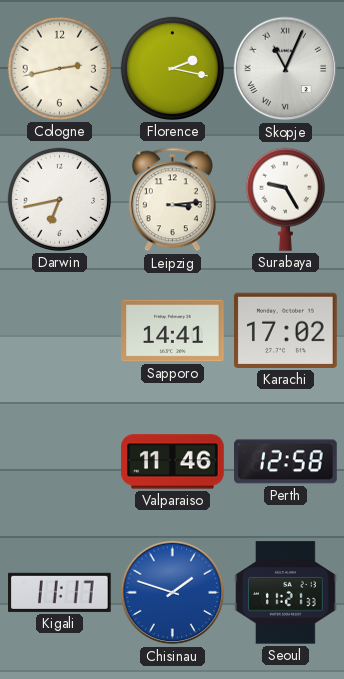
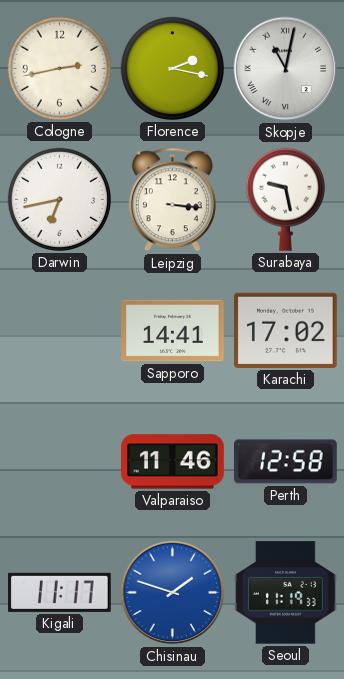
Skopje: 11:04 -> 11:02
Leipzig: 3:14 -> 3:16
Surabaya: 9:25 -> 9:28
Seoul: 11:21 -> 11:19
